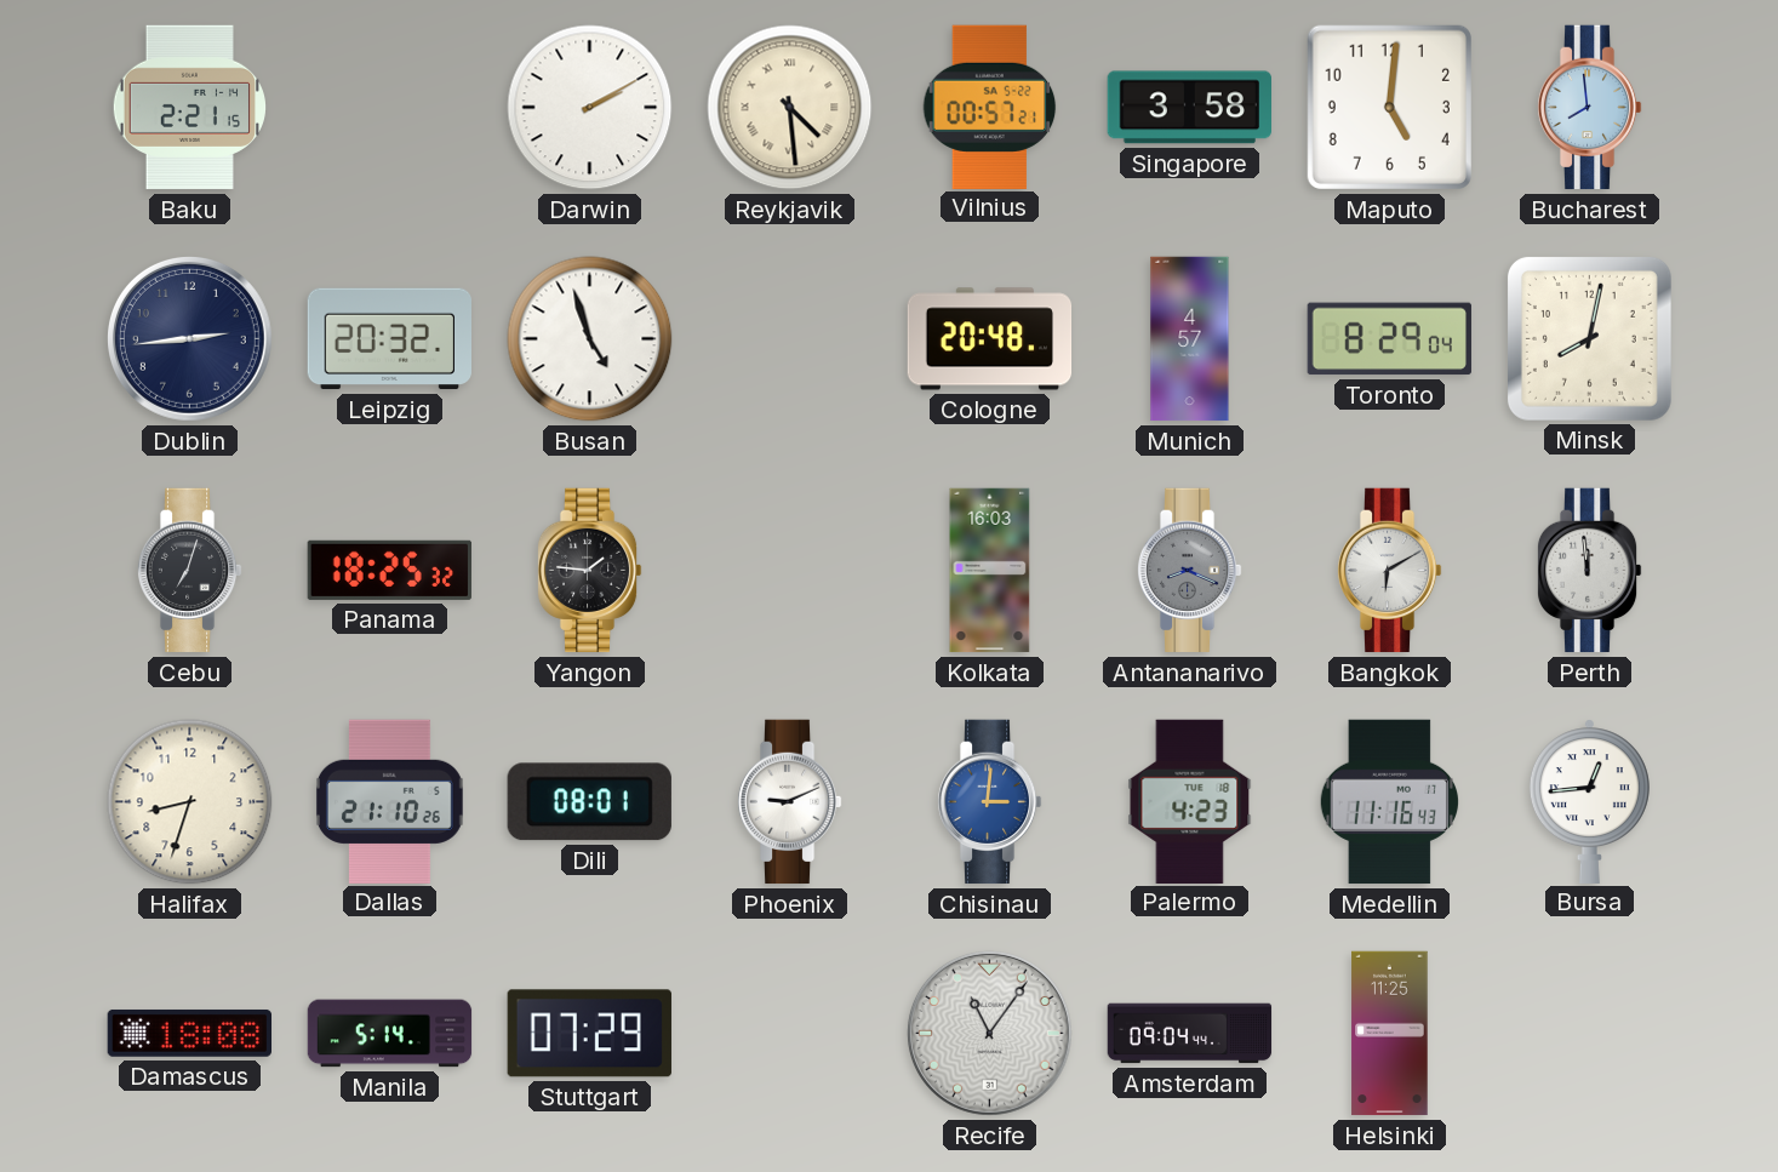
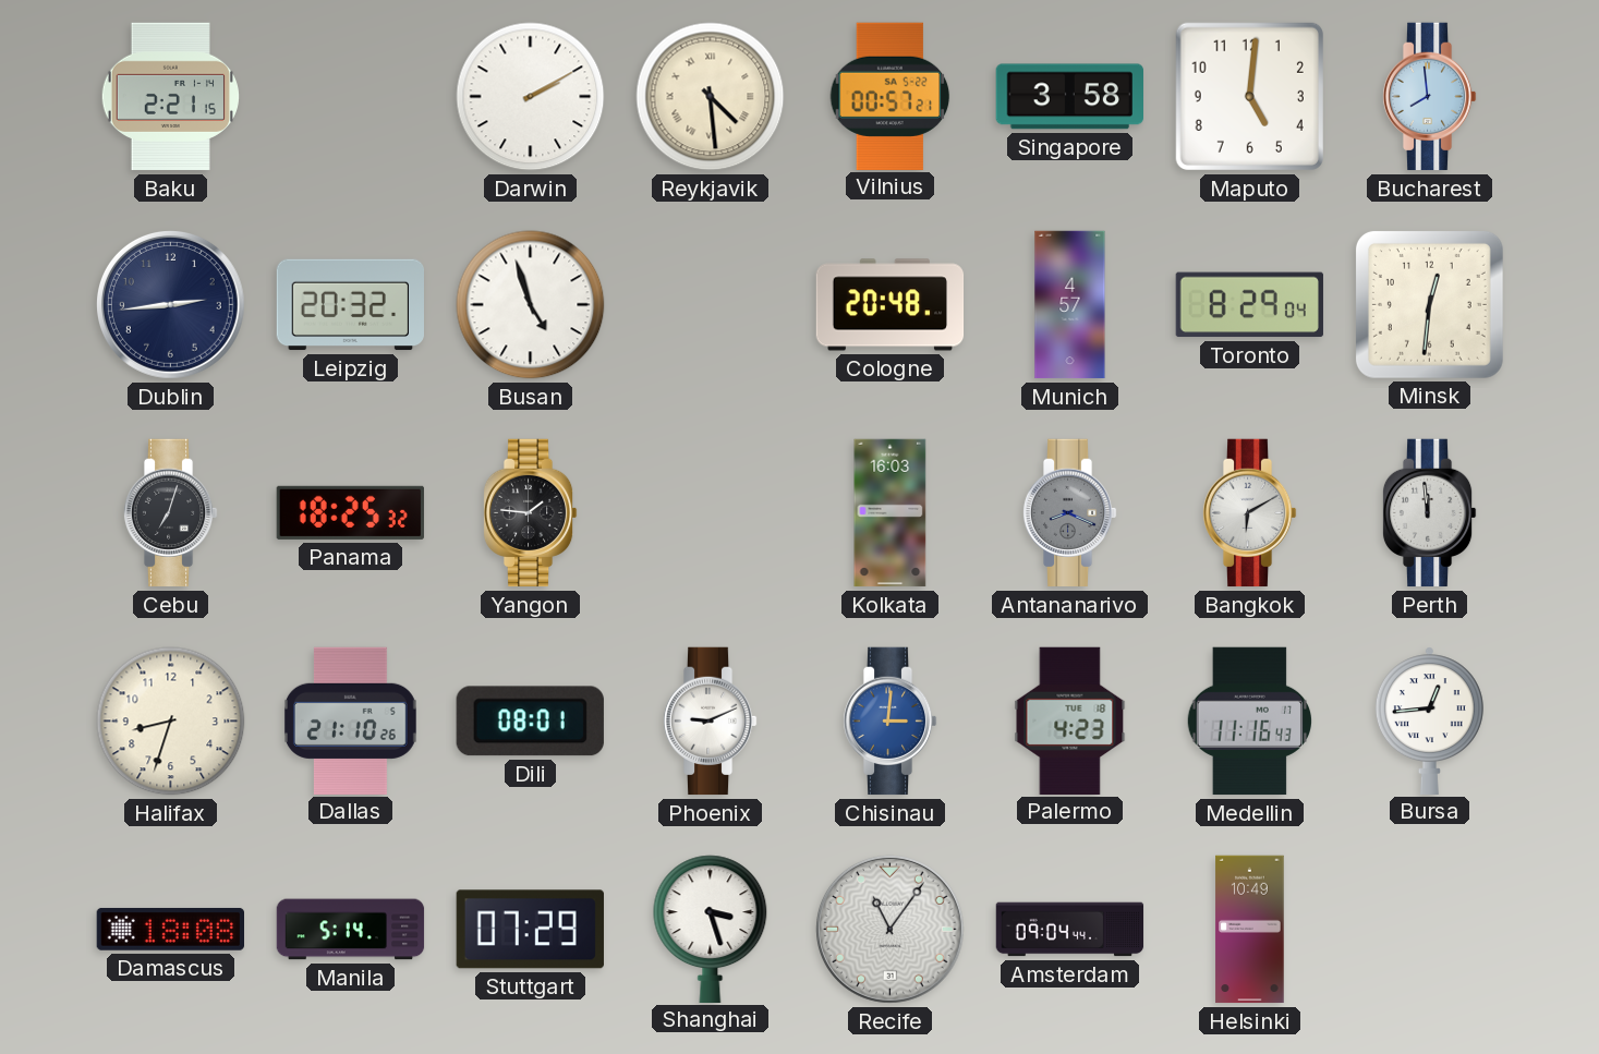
Minsk: 8:02 -> 12:31
Shanghai: none -> 3:27
Helsinki: 11:25 -> 10:49
